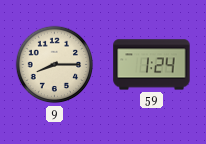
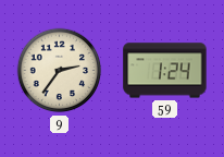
9: 8:15 -> 2:36
